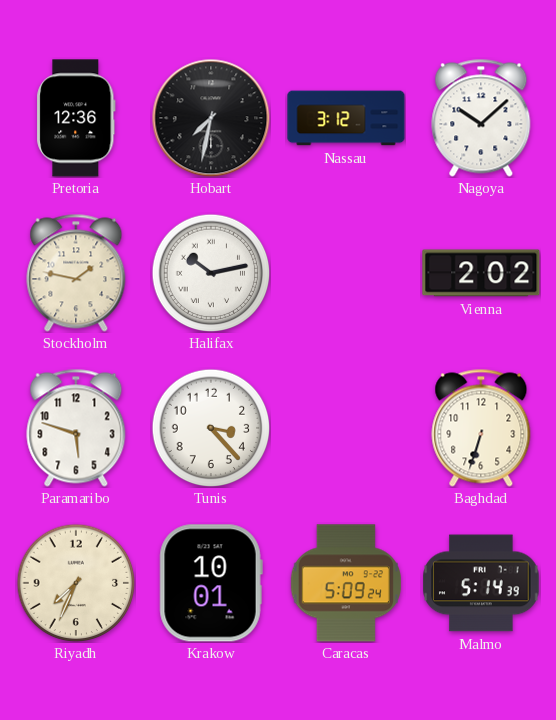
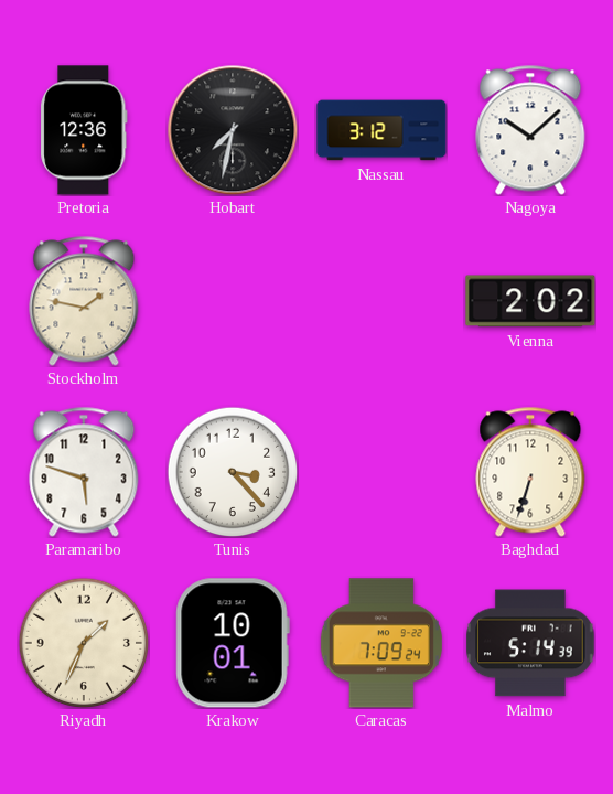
Halifax: 10:13 -> none
Riyadh: 7:34 -> 1:34
Caracas: 5:09 -> 7:09
